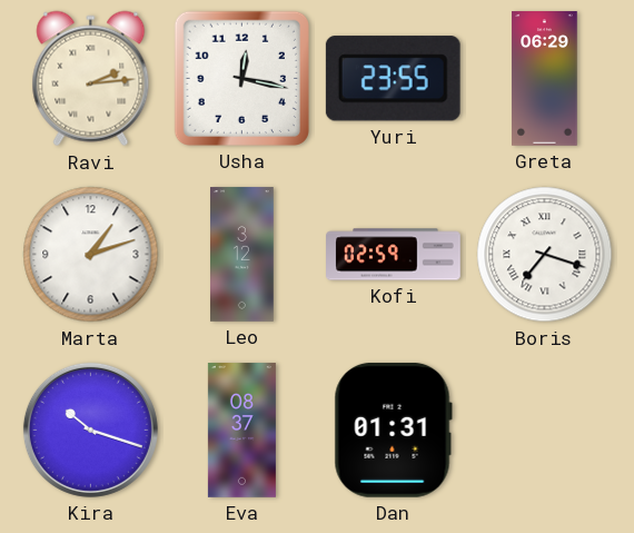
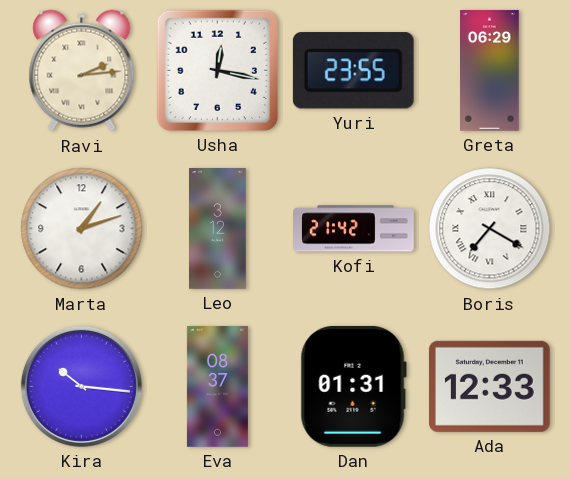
Kofi: 02:59 -> 21:42
Boris: 7:18 -> 7:20
Kira: 10:18 -> 10:16
Ada: none -> 12:33
